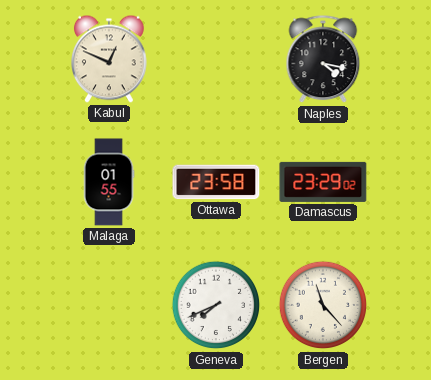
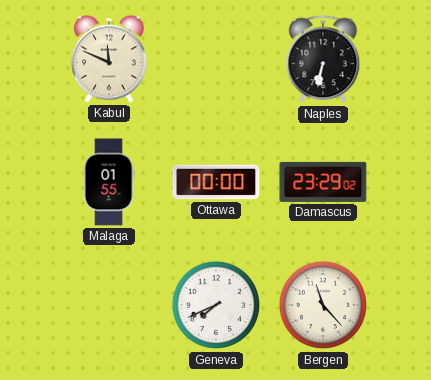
Kabul: 12:49 -> 11:49
Naples: 4:17 -> 6:32
Ottawa: 23:58 -> 00:00
